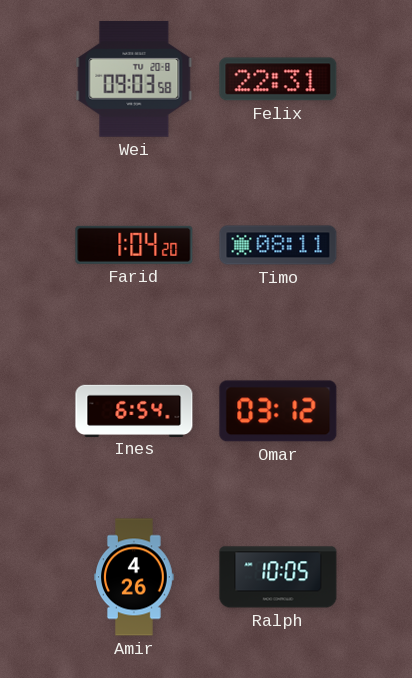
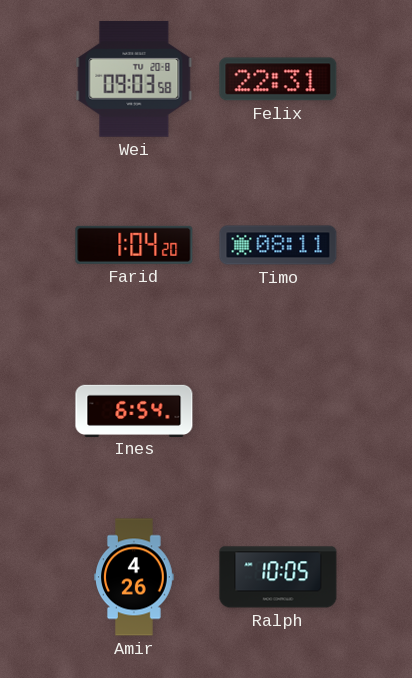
Omar: 03:12 -> none
